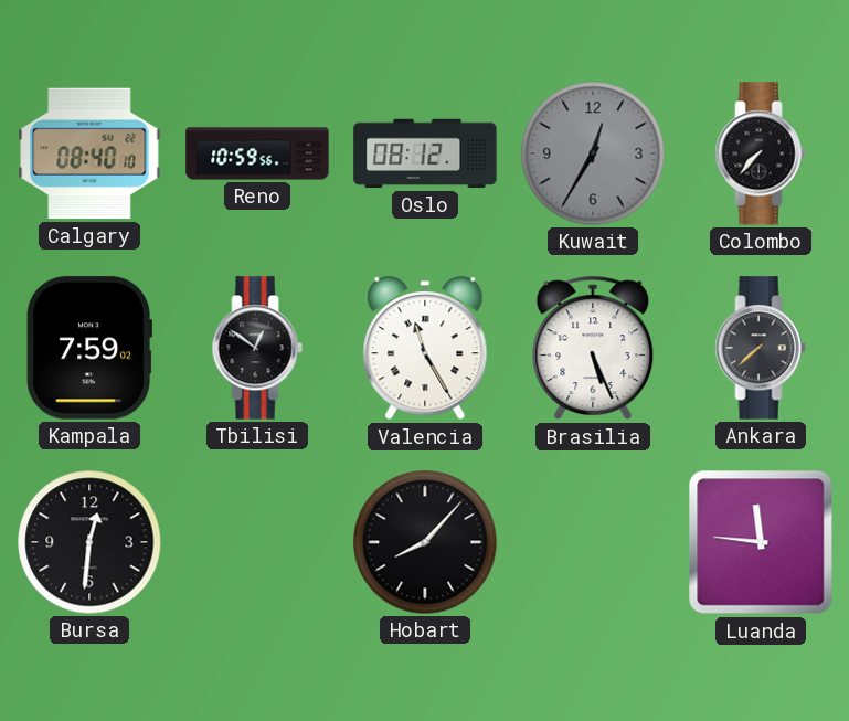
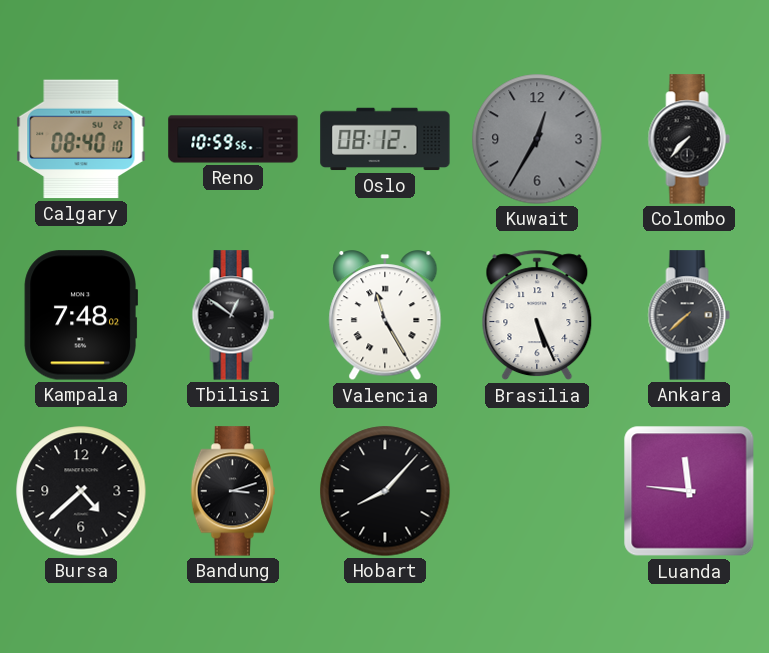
Kampala: 7:59 -> 7:48
Bursa: 12:31 -> 4:38
Bandung: none -> 3:12
